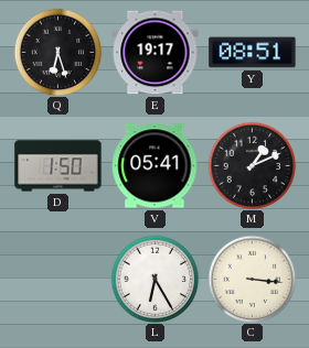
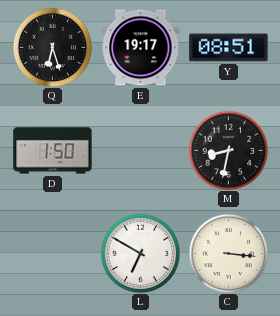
V: 05:41 -> none
M: 1:11 -> 8:32
L: 6:25 -> 6:50
